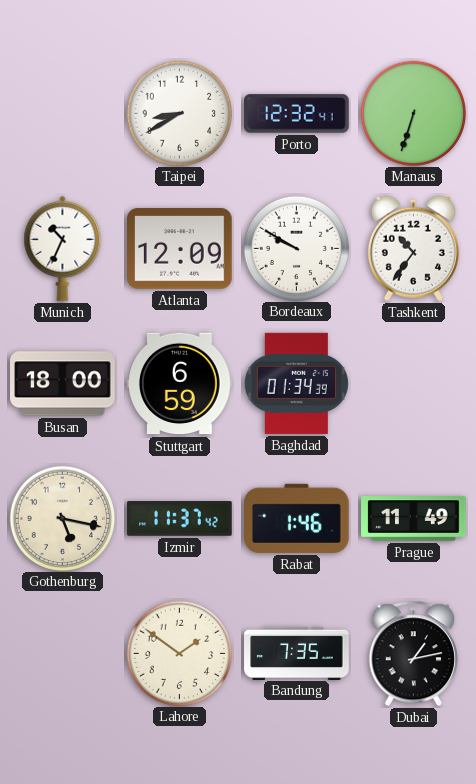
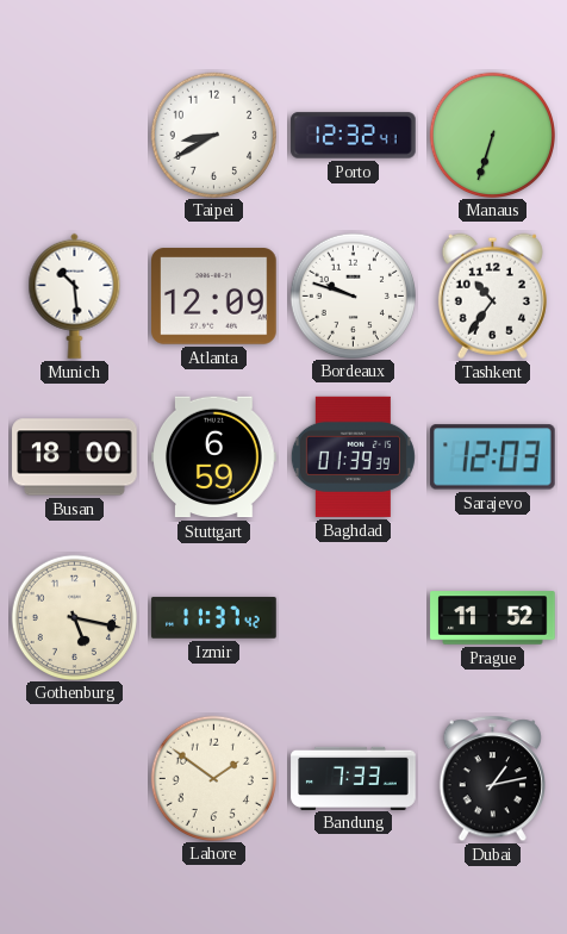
Munich: 10:34 -> 10:29
Bordeaux: 9:50 -> 9:48
Baghdad: 01:34 -> 01:39
Sarajevo: none -> 12:03
Rabat: 1:46 -> none
Prague: 11:49 -> 11:52
Bandung: 7:35 -> 7:33
